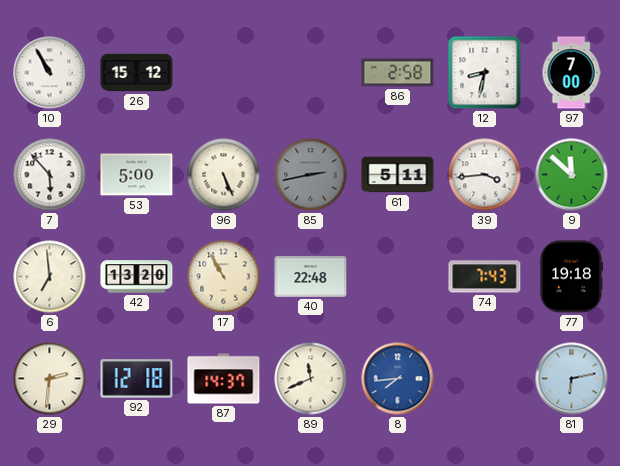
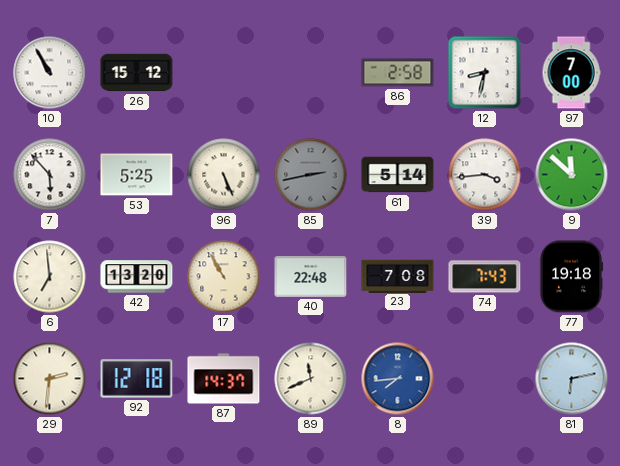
53: 5:00 -> 5:25
61: 5:11 -> 5:14
23: none -> 7:08
